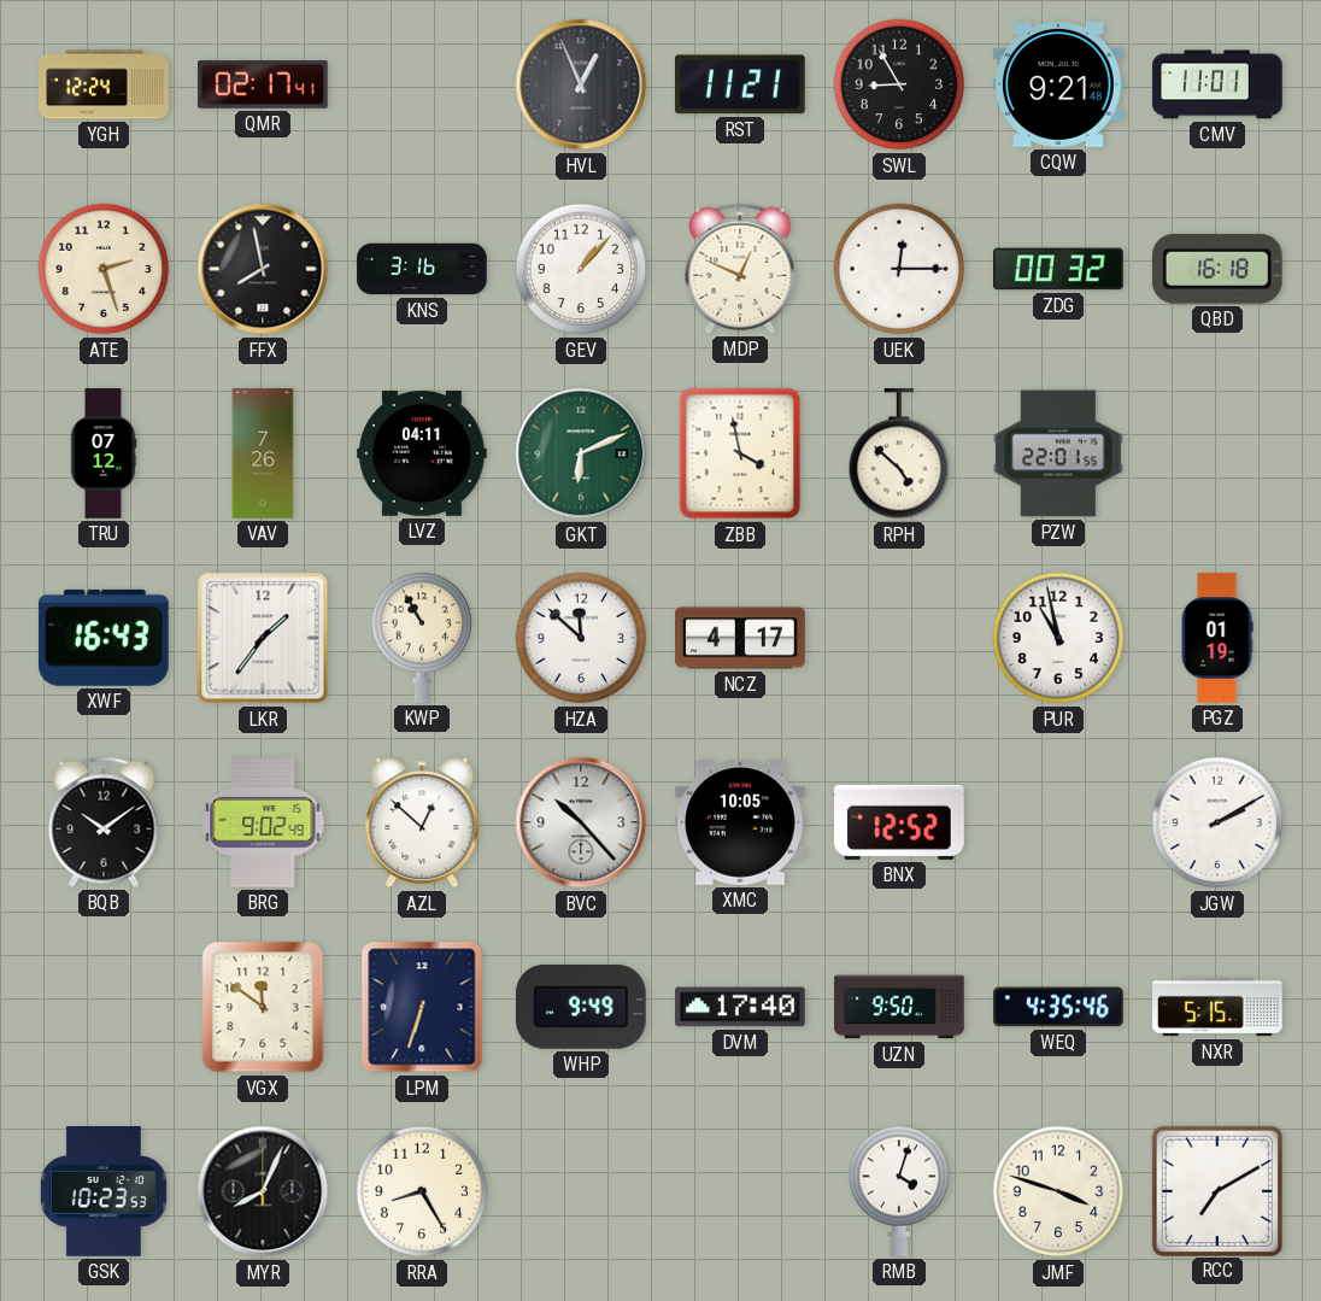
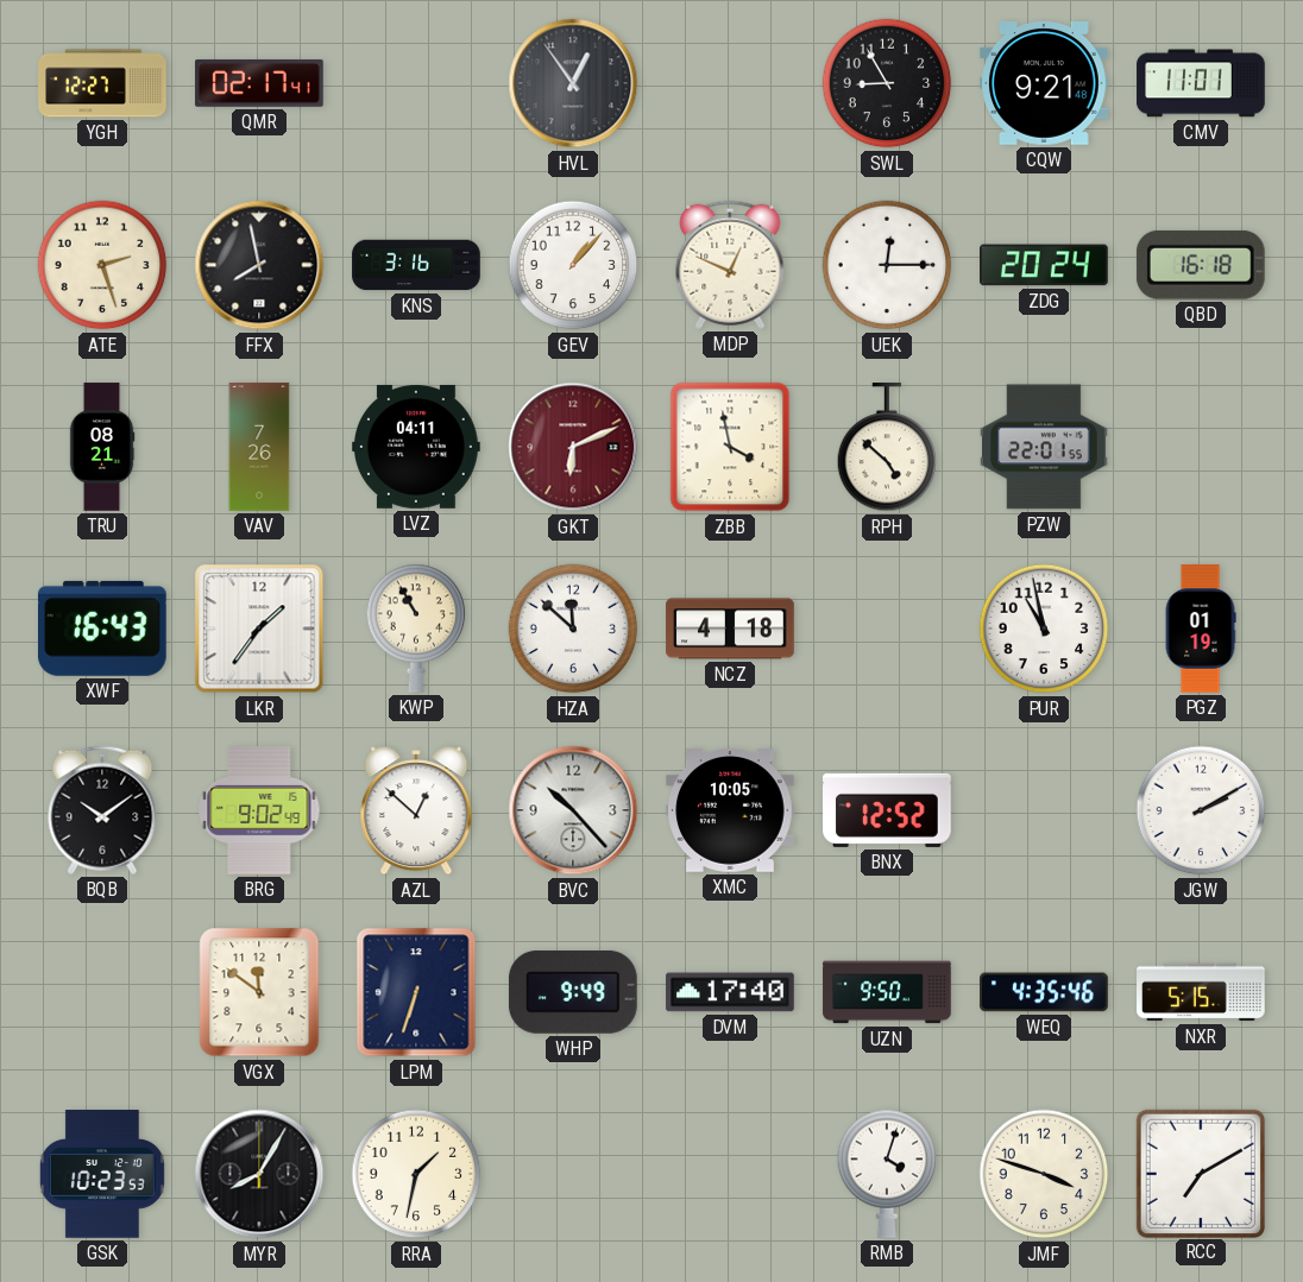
YGH: 12:24 -> 12:27
HVL: 12:56 -> 12:54
RST: 11:21 -> none
ZDG: 00:32 -> 20:24
TRU: 07:12 -> 08:21
GKT dial: green -> burgundy
NCZ: 4:17 -> 4:18
MYR: 8:04 -> 8:05
RRA: 8:25 -> 1:32
